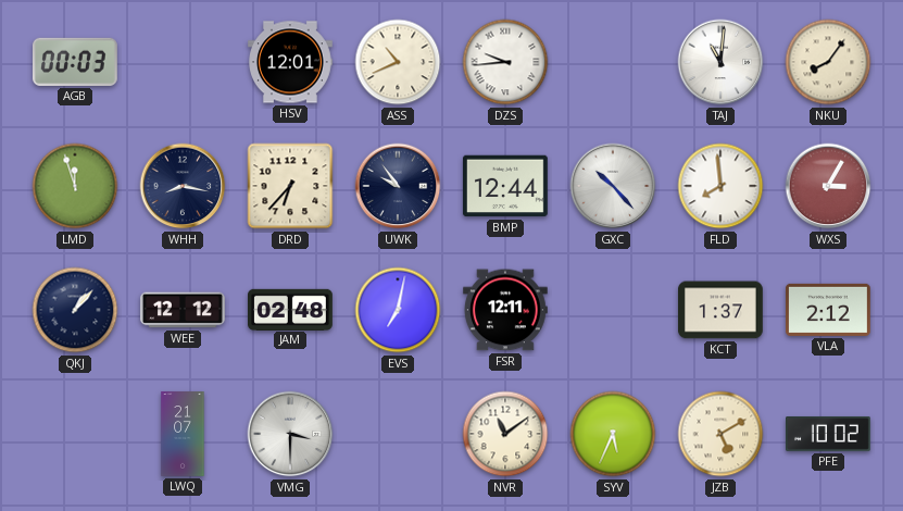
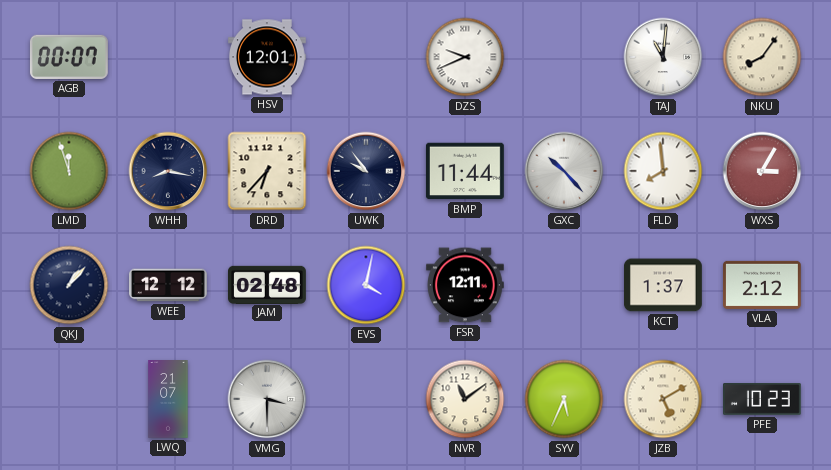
AGB: 00:03 -> 00:07
ASS: 10:41 -> none
DZS: 9:44 -> 9:41
BMP: 12:44 -> 11:44
EVS: 7:02 -> 4:02
PFE: 10:02 -> 10:23
